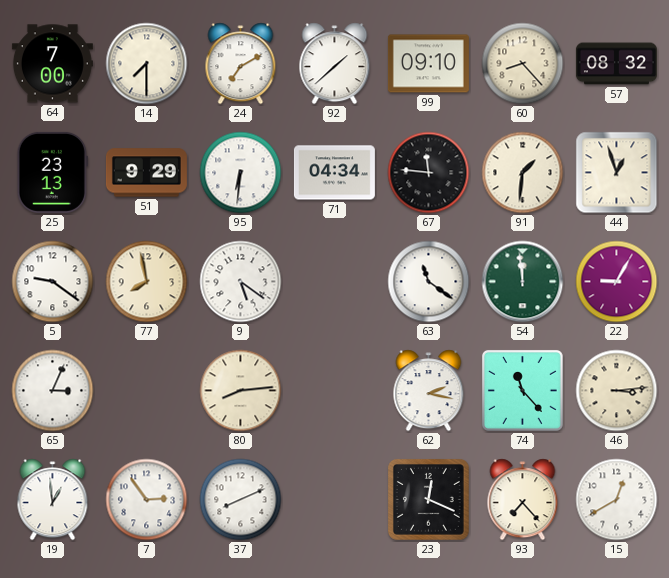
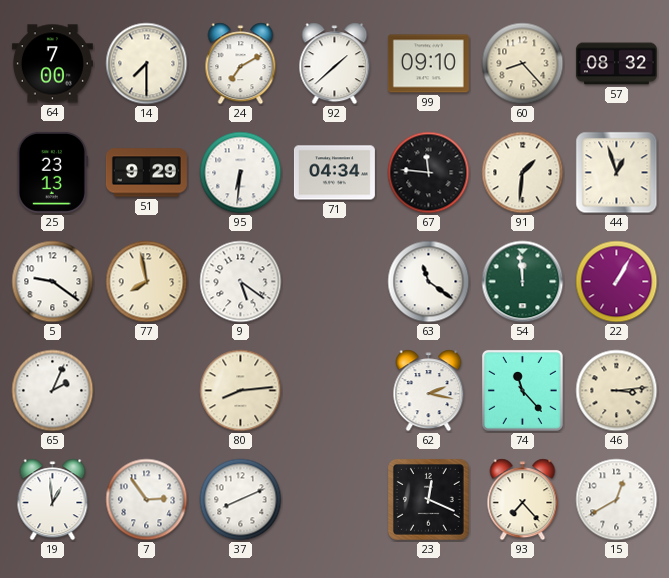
22: 9:05 -> 1:05
65: 3:04 -> 2:04
